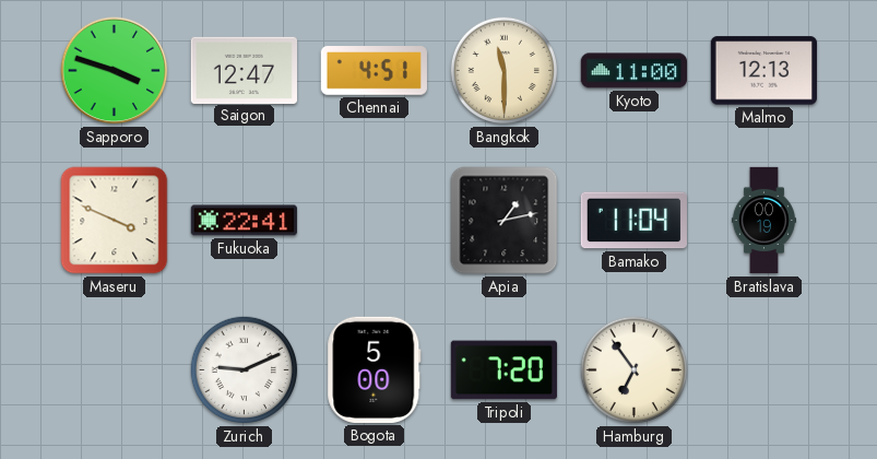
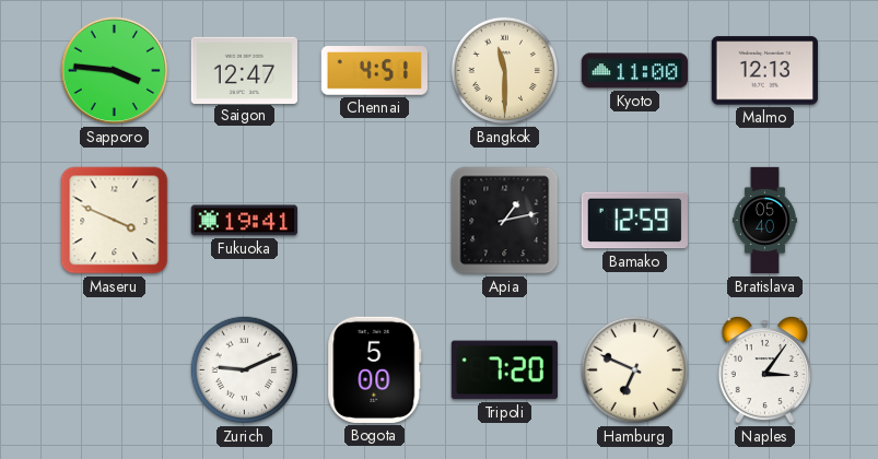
Sapporo: 3:48 -> 3:46
Fukuoka: 22:41 -> 19:41
Bamako: 11:04 -> 12:59
Bratislava: 00:19 -> 05:40
Hamburg: 6:54 -> 6:49
Naples: none -> 3:06
